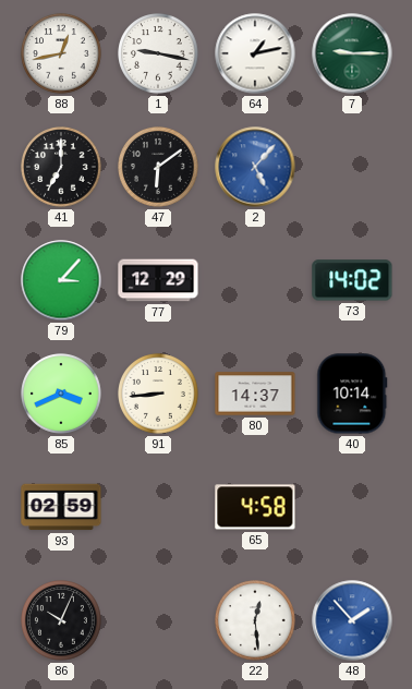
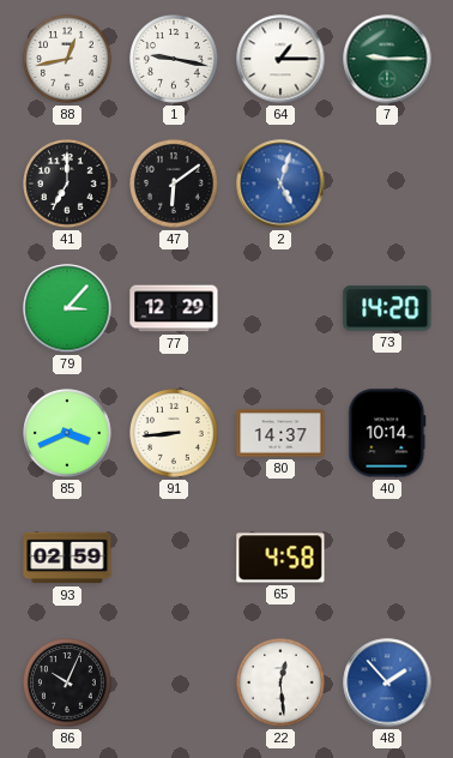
64: 1:13 -> 1:15
2: 5:07 -> 5:03
73: 14:02 -> 14:20
